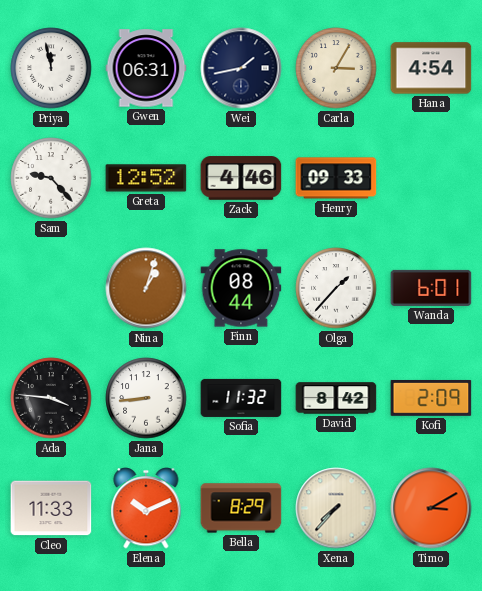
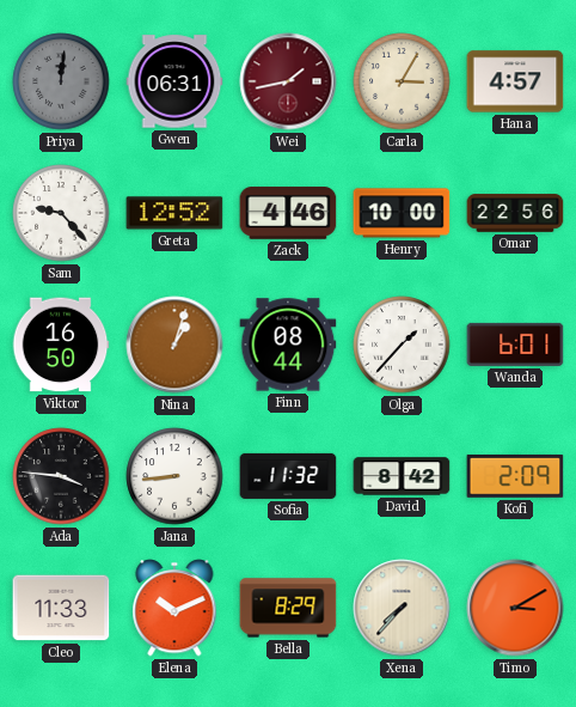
Priya: 11:58 -> 12:01
Priya dial: white -> grey
Wei dial: navy -> burgundy
Hana: 4:54 -> 4:57
Henry: 09:33 -> 10:00
Omar: none -> 22:56
Viktor: none -> 16:50
